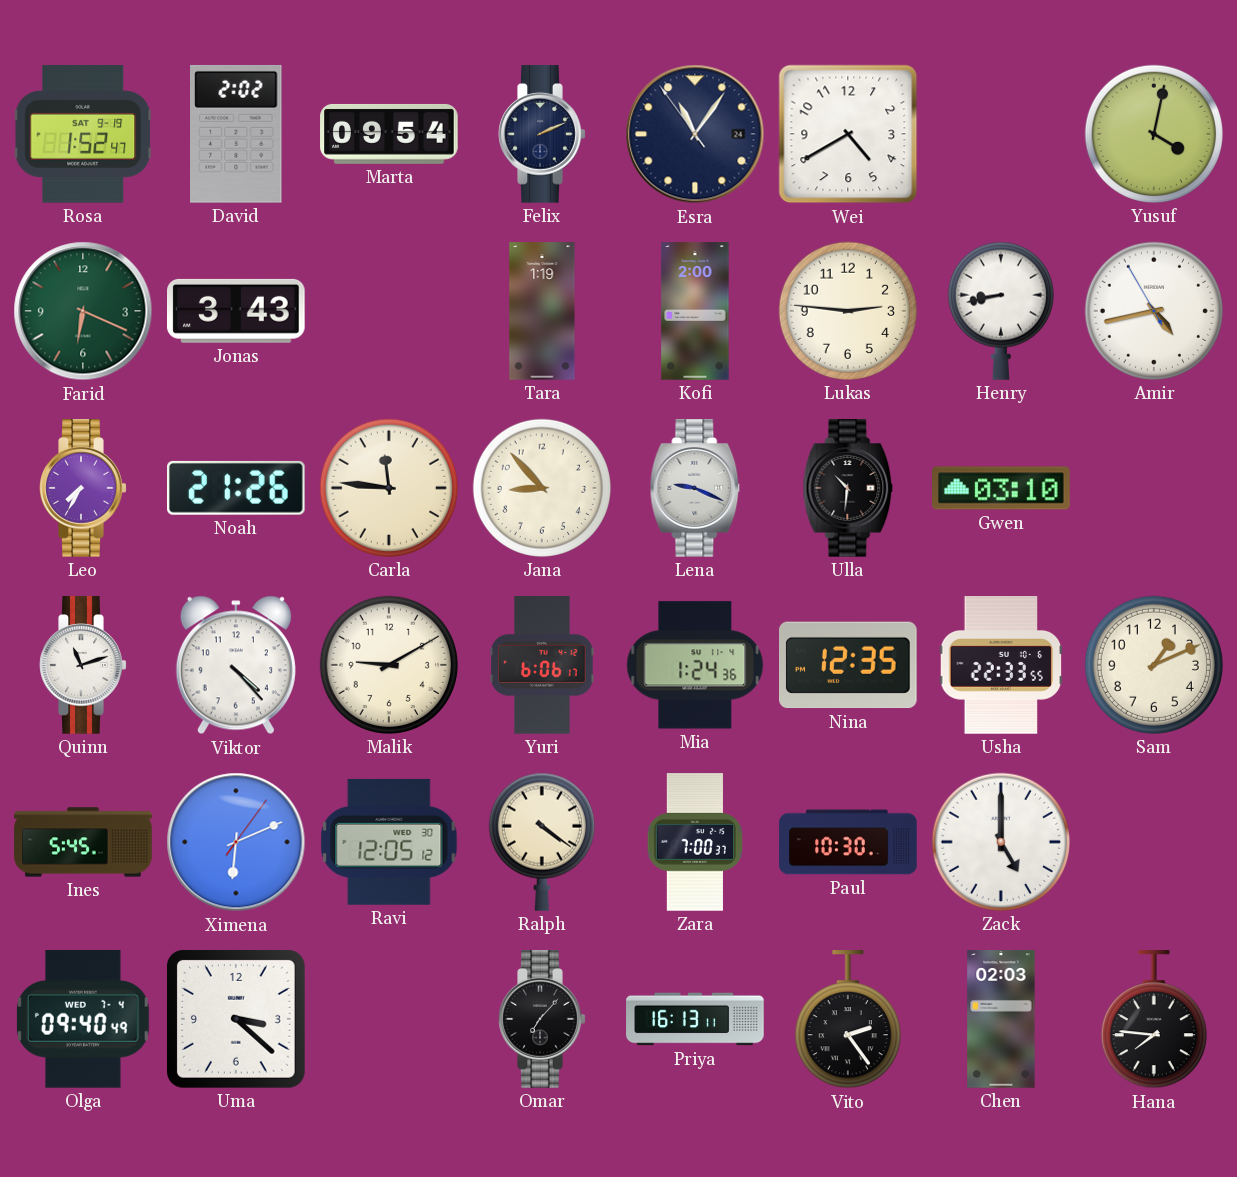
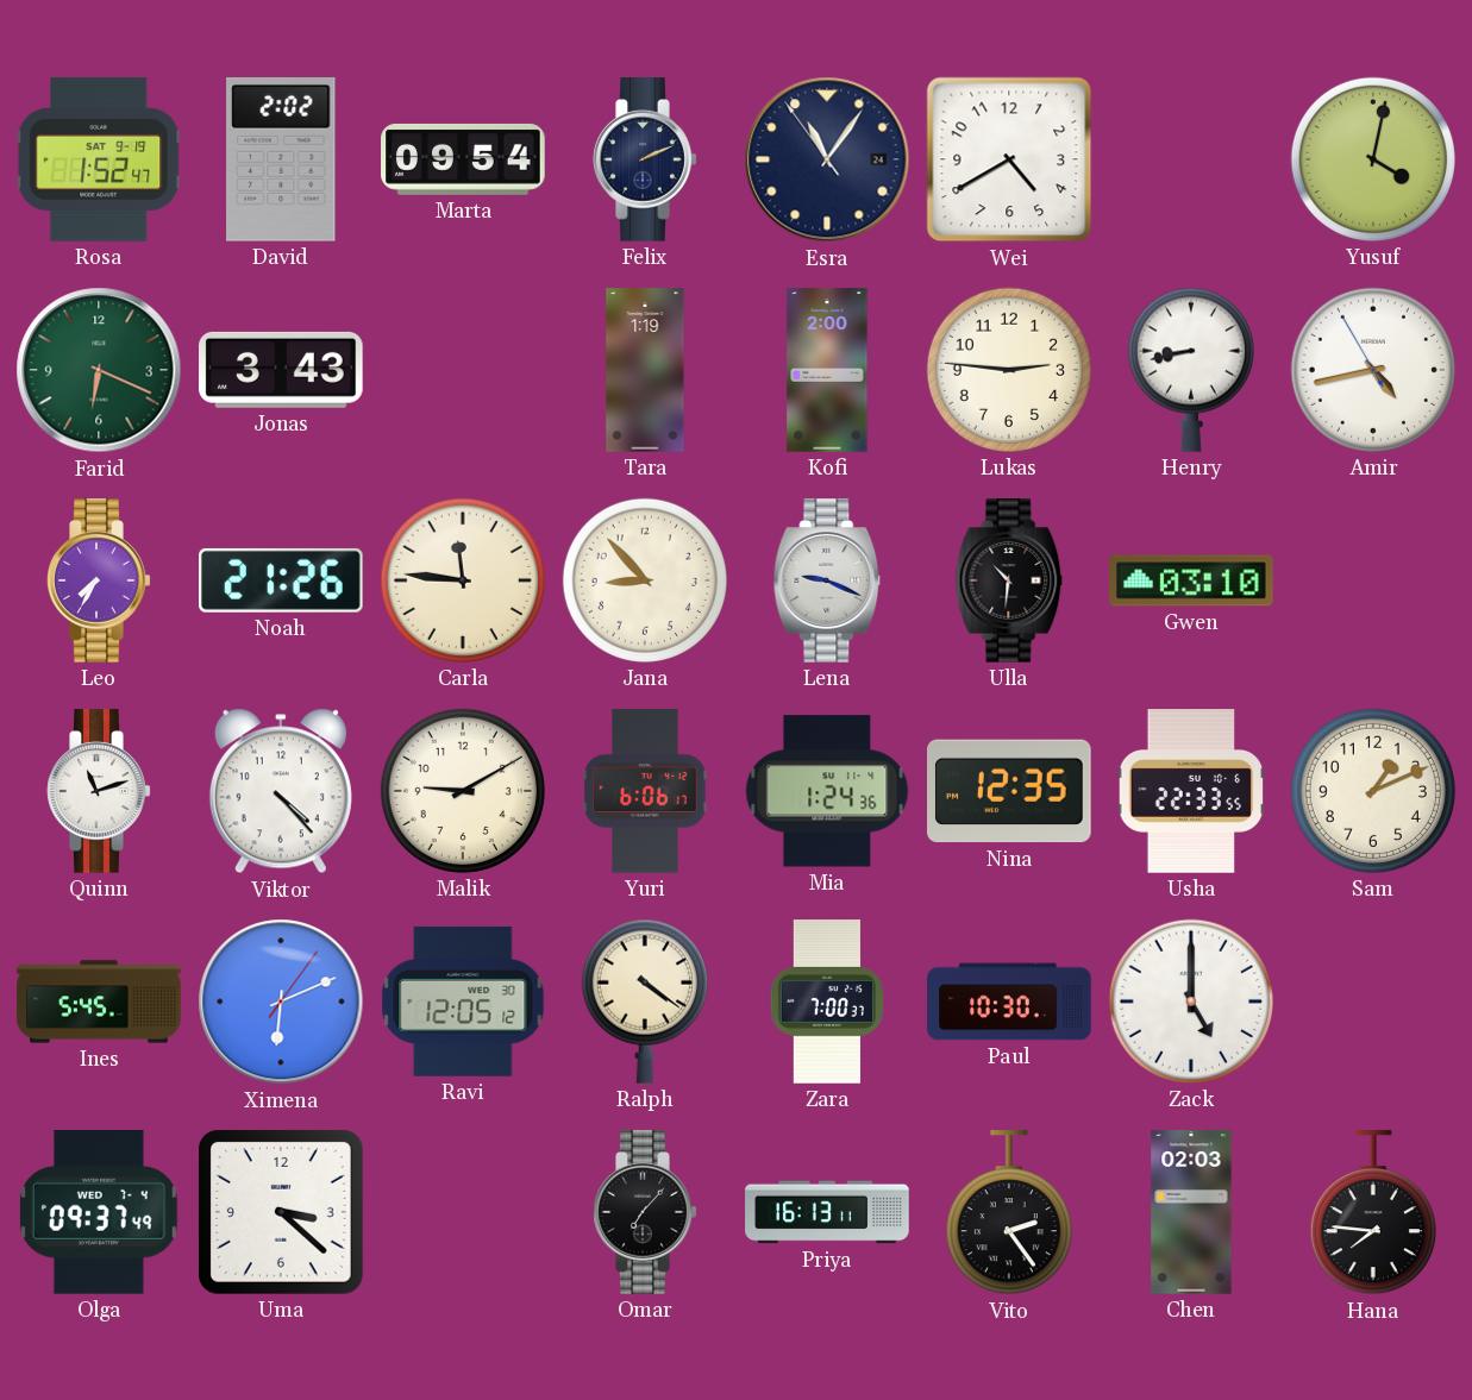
Olga: 09:40 -> 09:37
